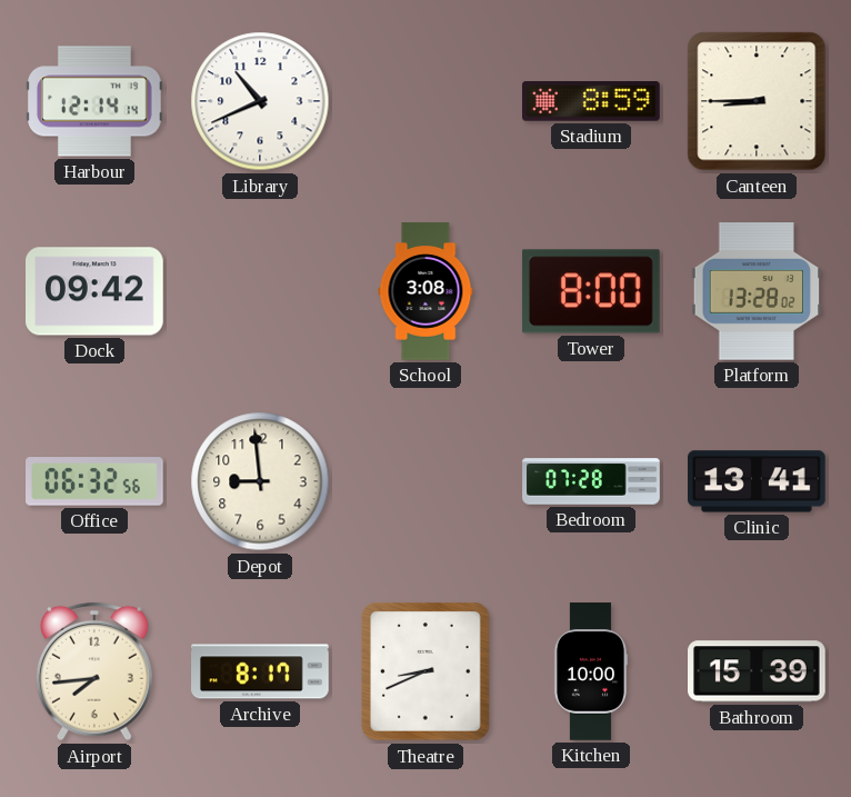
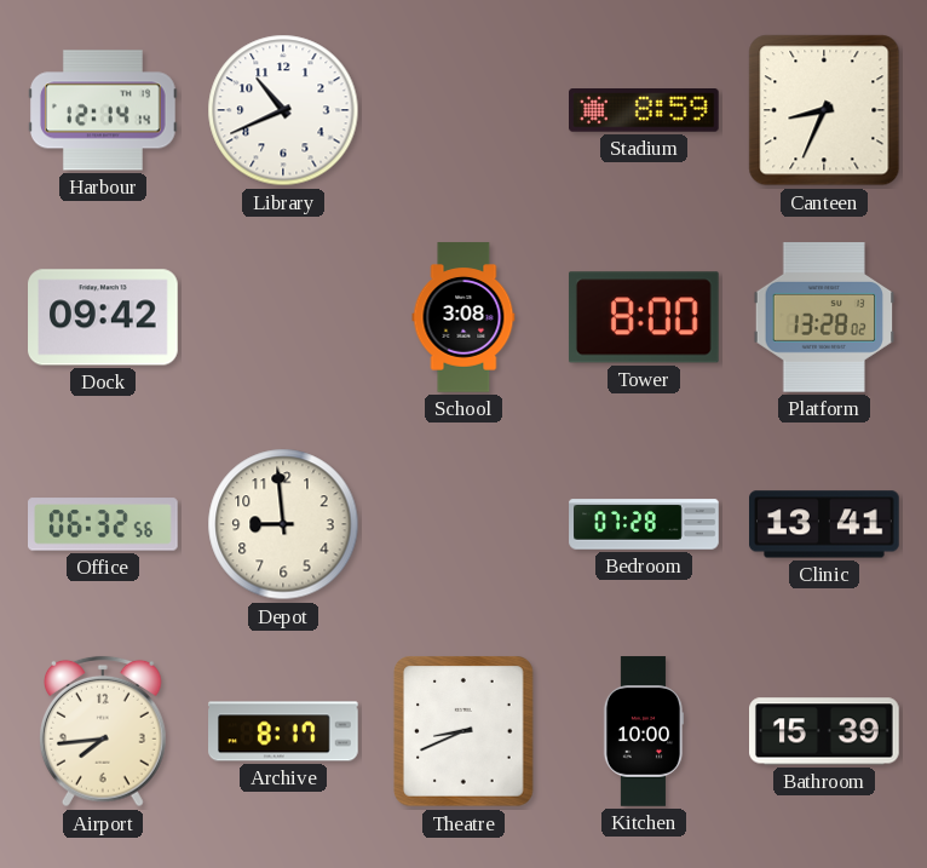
Canteen: 8:45 -> 8:34
